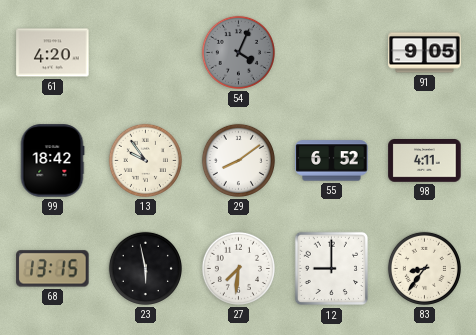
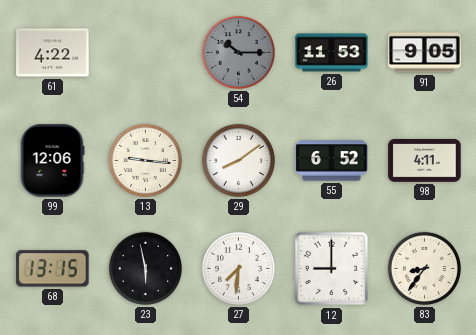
61: 4:20 -> 4:22
54: 4:04 -> 10:15
26: none -> 11:53
99: 18:42 -> 12:06
13: 9:54 -> 9:16
